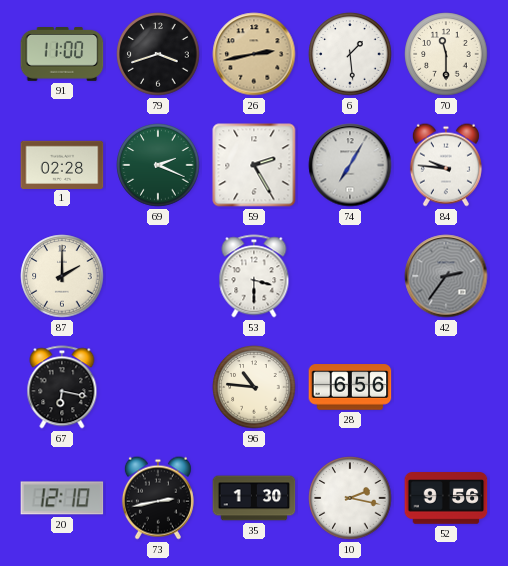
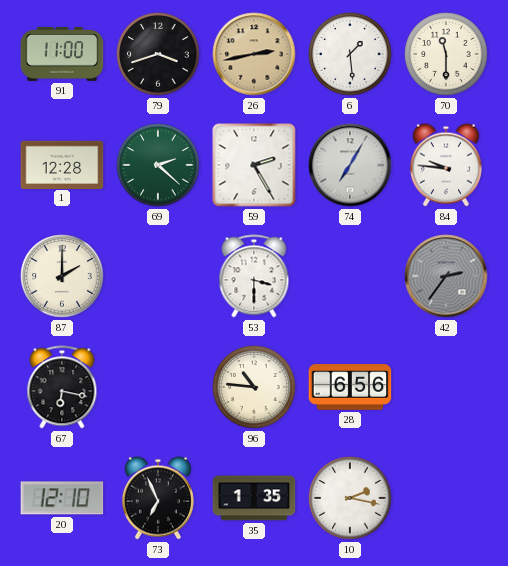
1: 02:28 -> 12:28
69: 2:19 -> 2:22
73: 2:43 -> 6:56
35: 1:30 -> 1:35
52: 9:56 -> none
